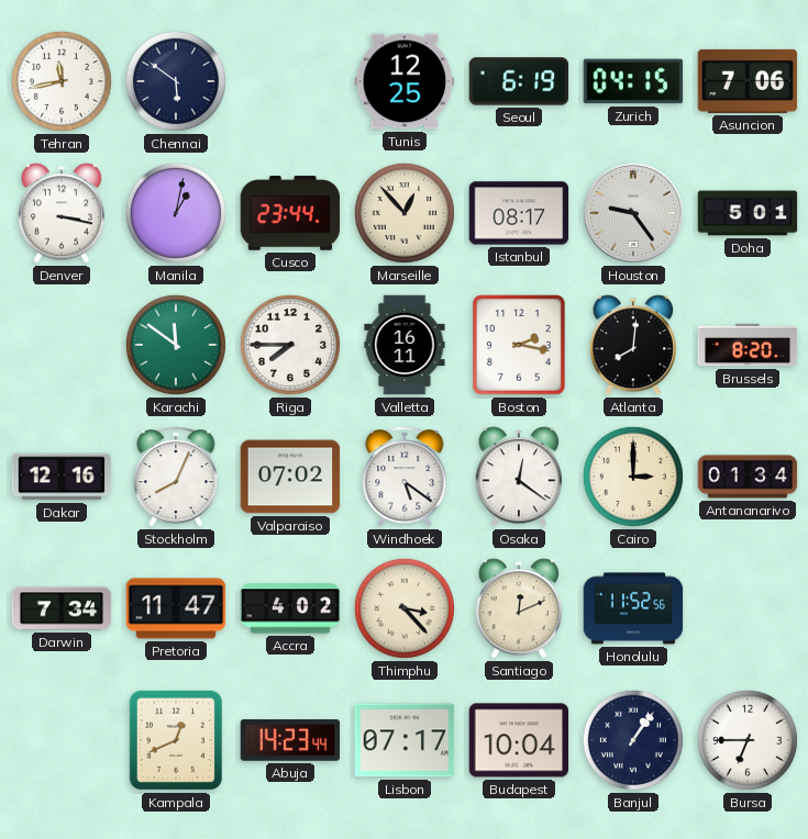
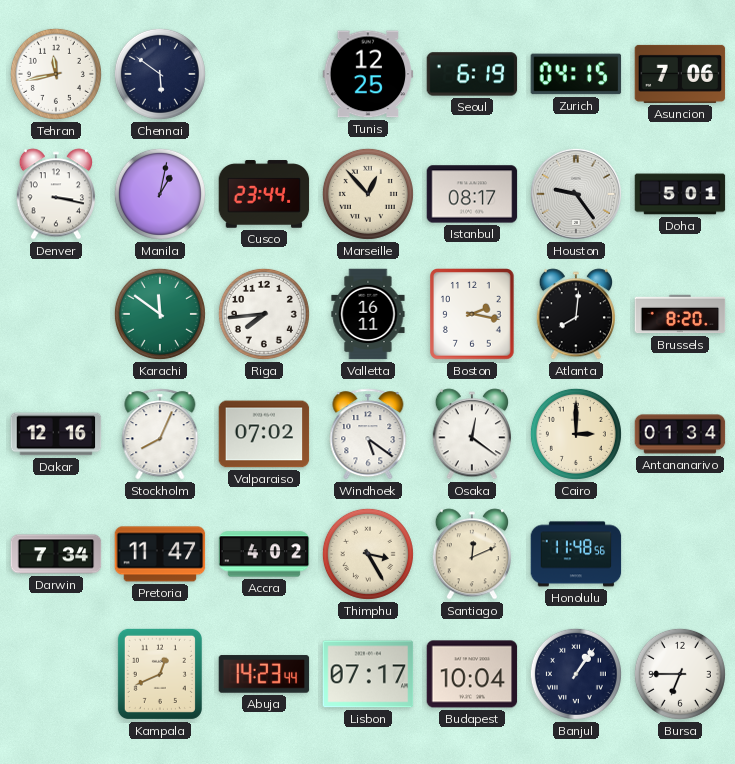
Riga: 7:45 -> 7:44
Thimphu: 3:23 -> 3:25
Honolulu: 11:52 -> 11:48
